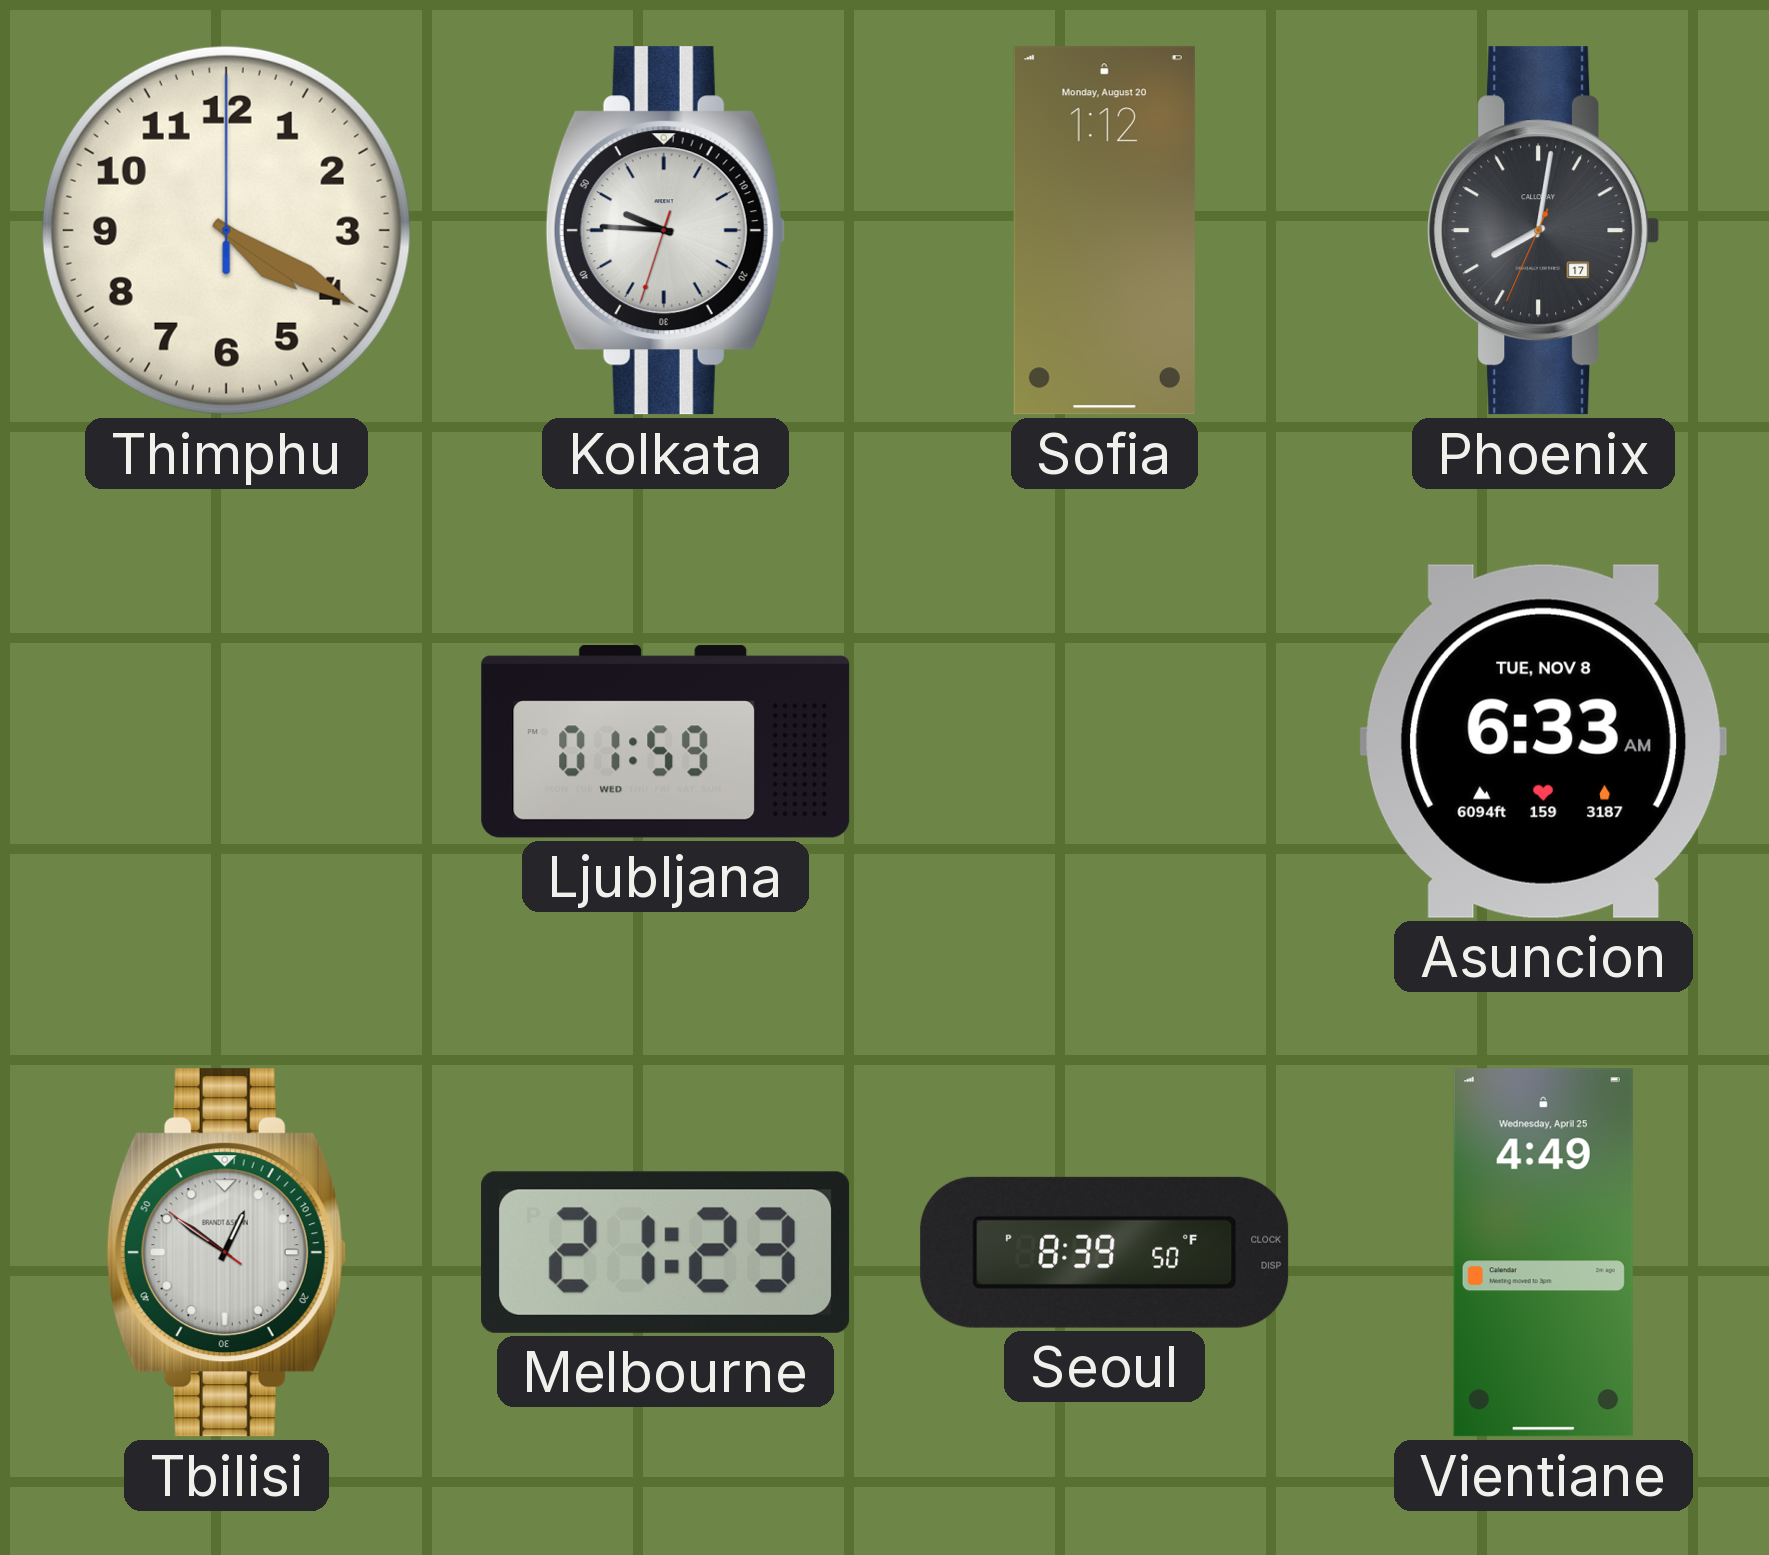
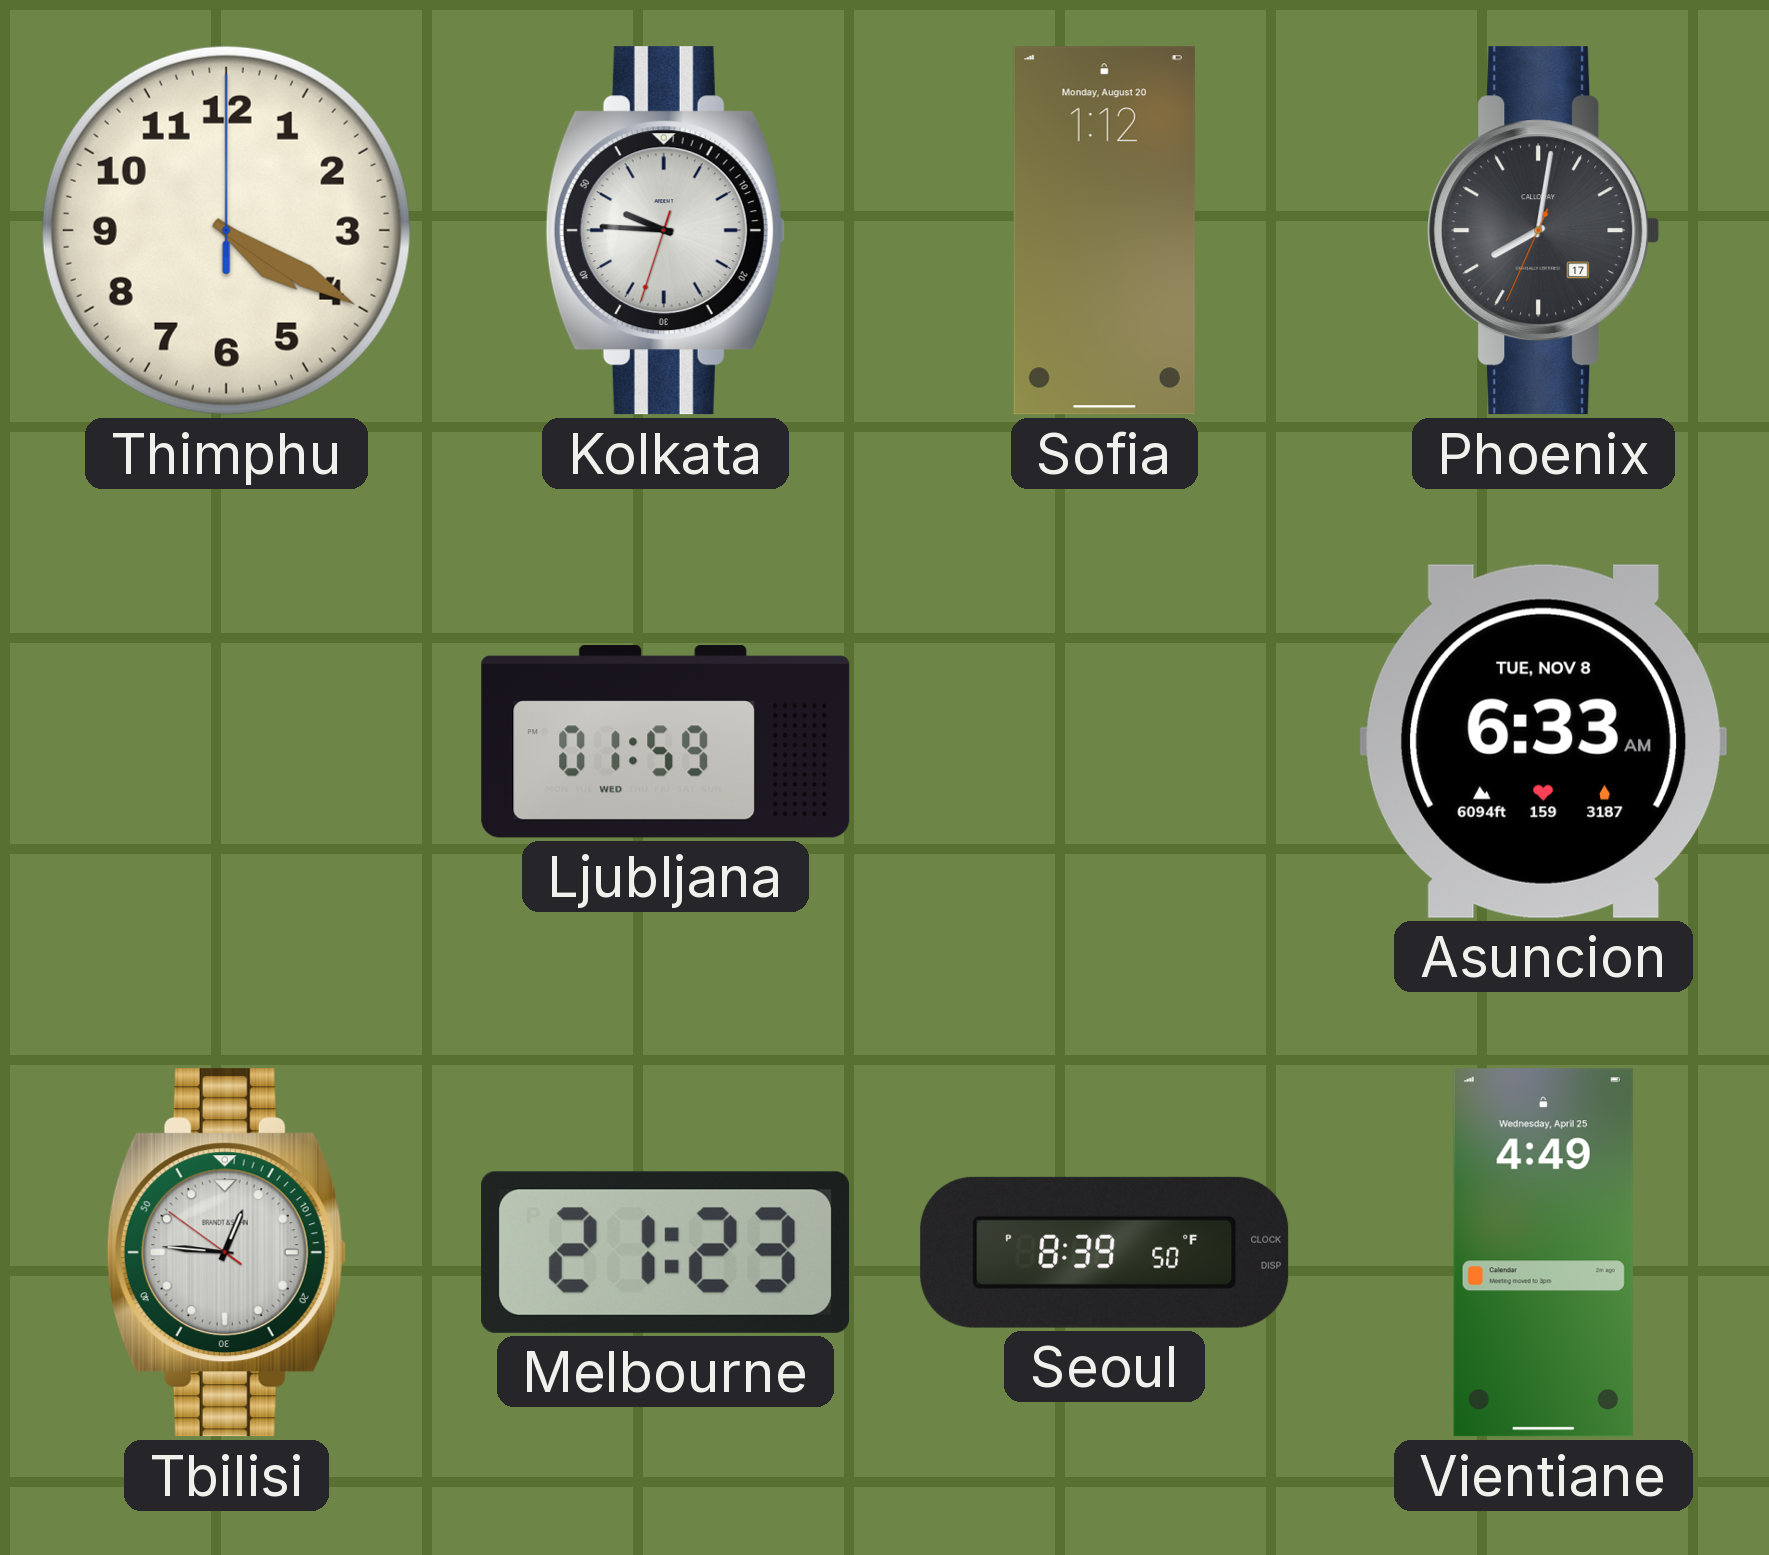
Tbilisi: 12:50 -> 12:45
